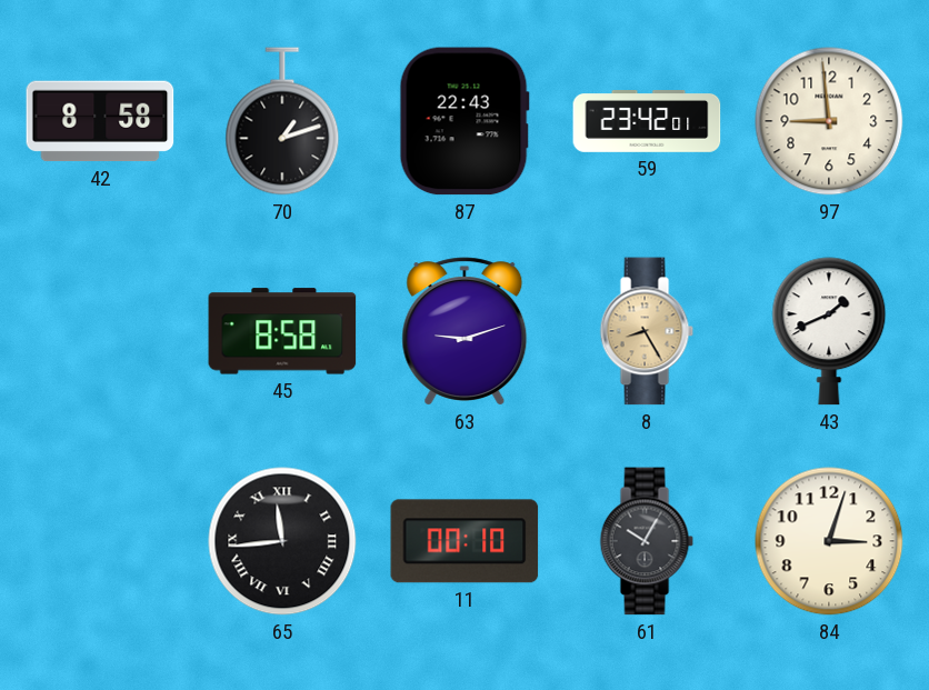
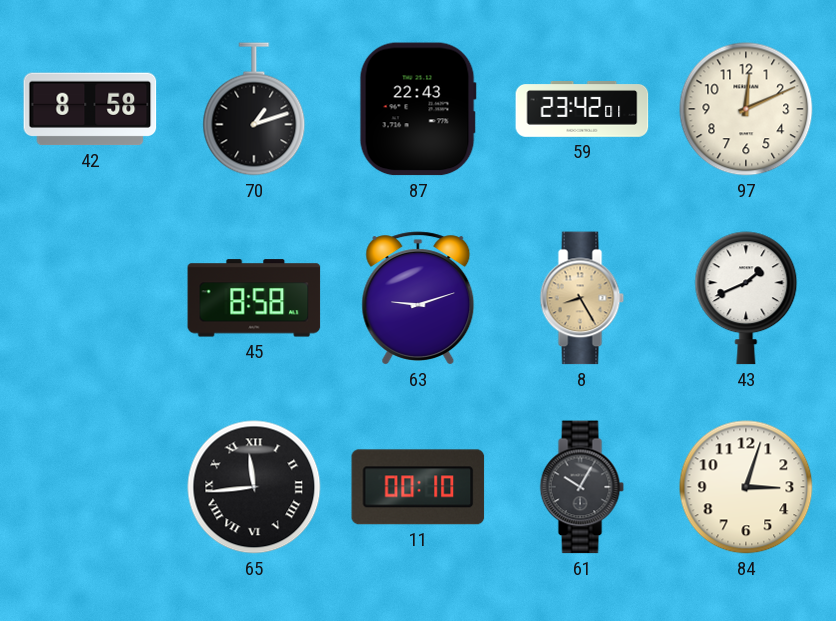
97: 8:59 -> 12:11
